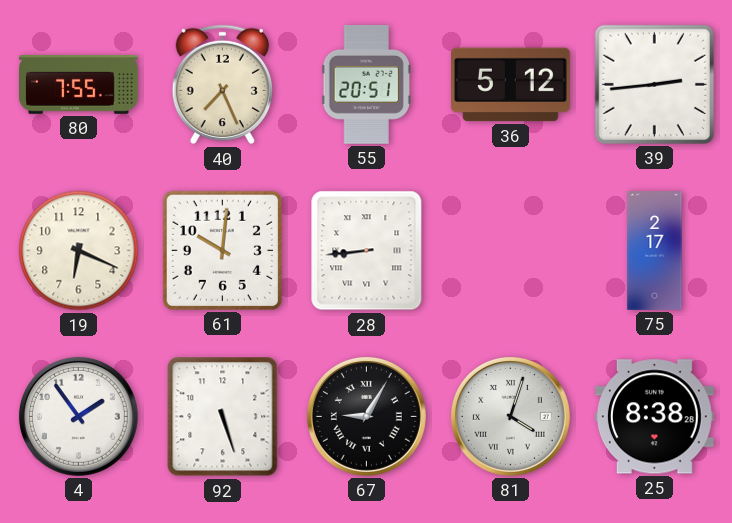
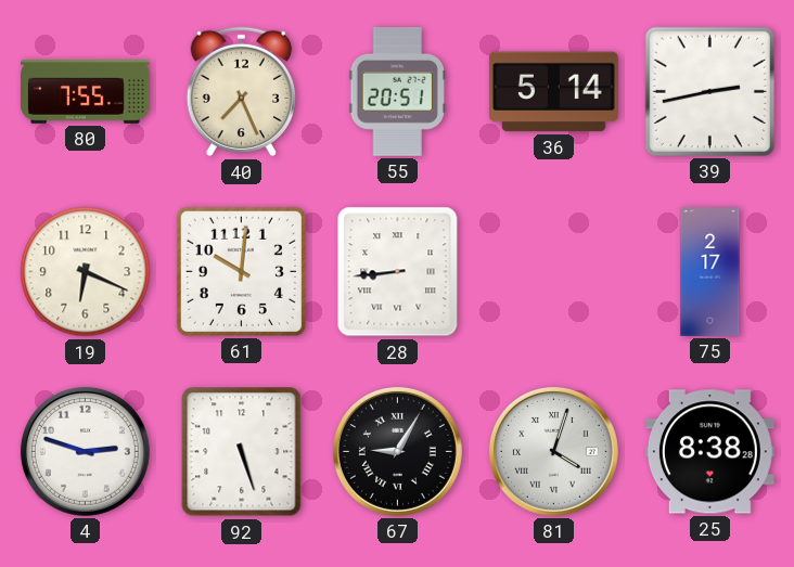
36: 5:12 -> 5:14
39: 2:44 -> 2:43
4: 1:54 -> 2:48
